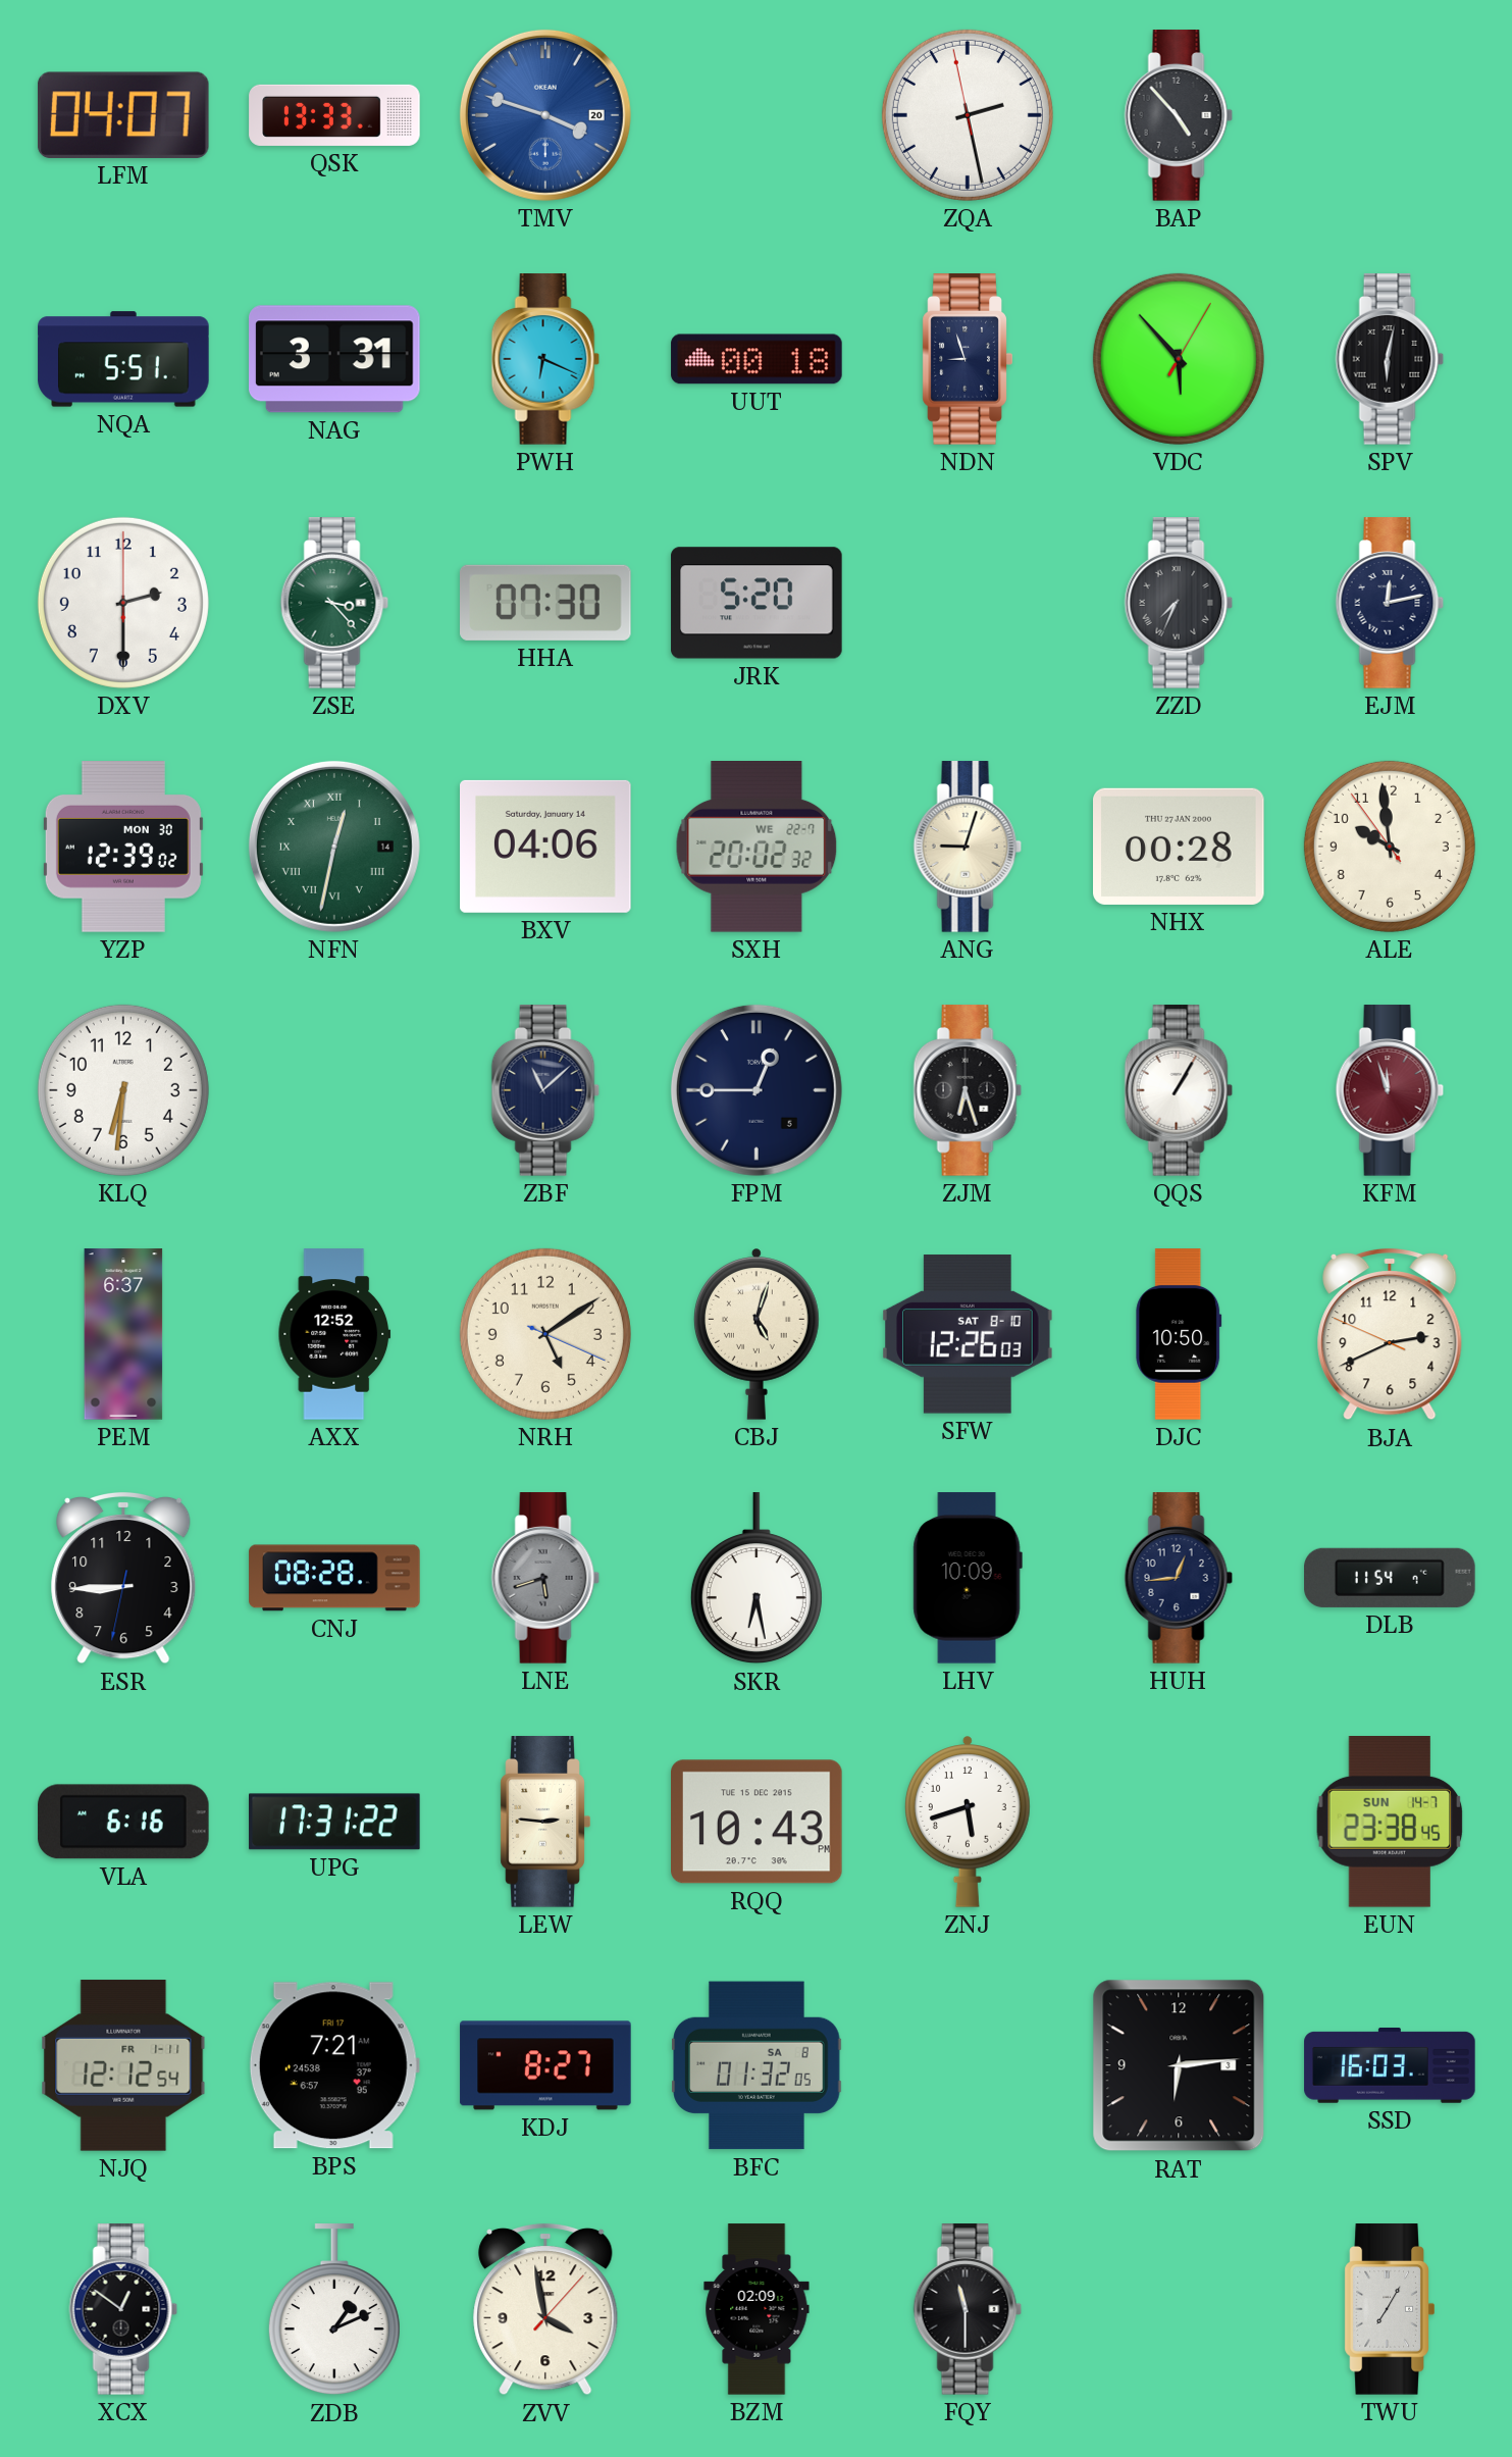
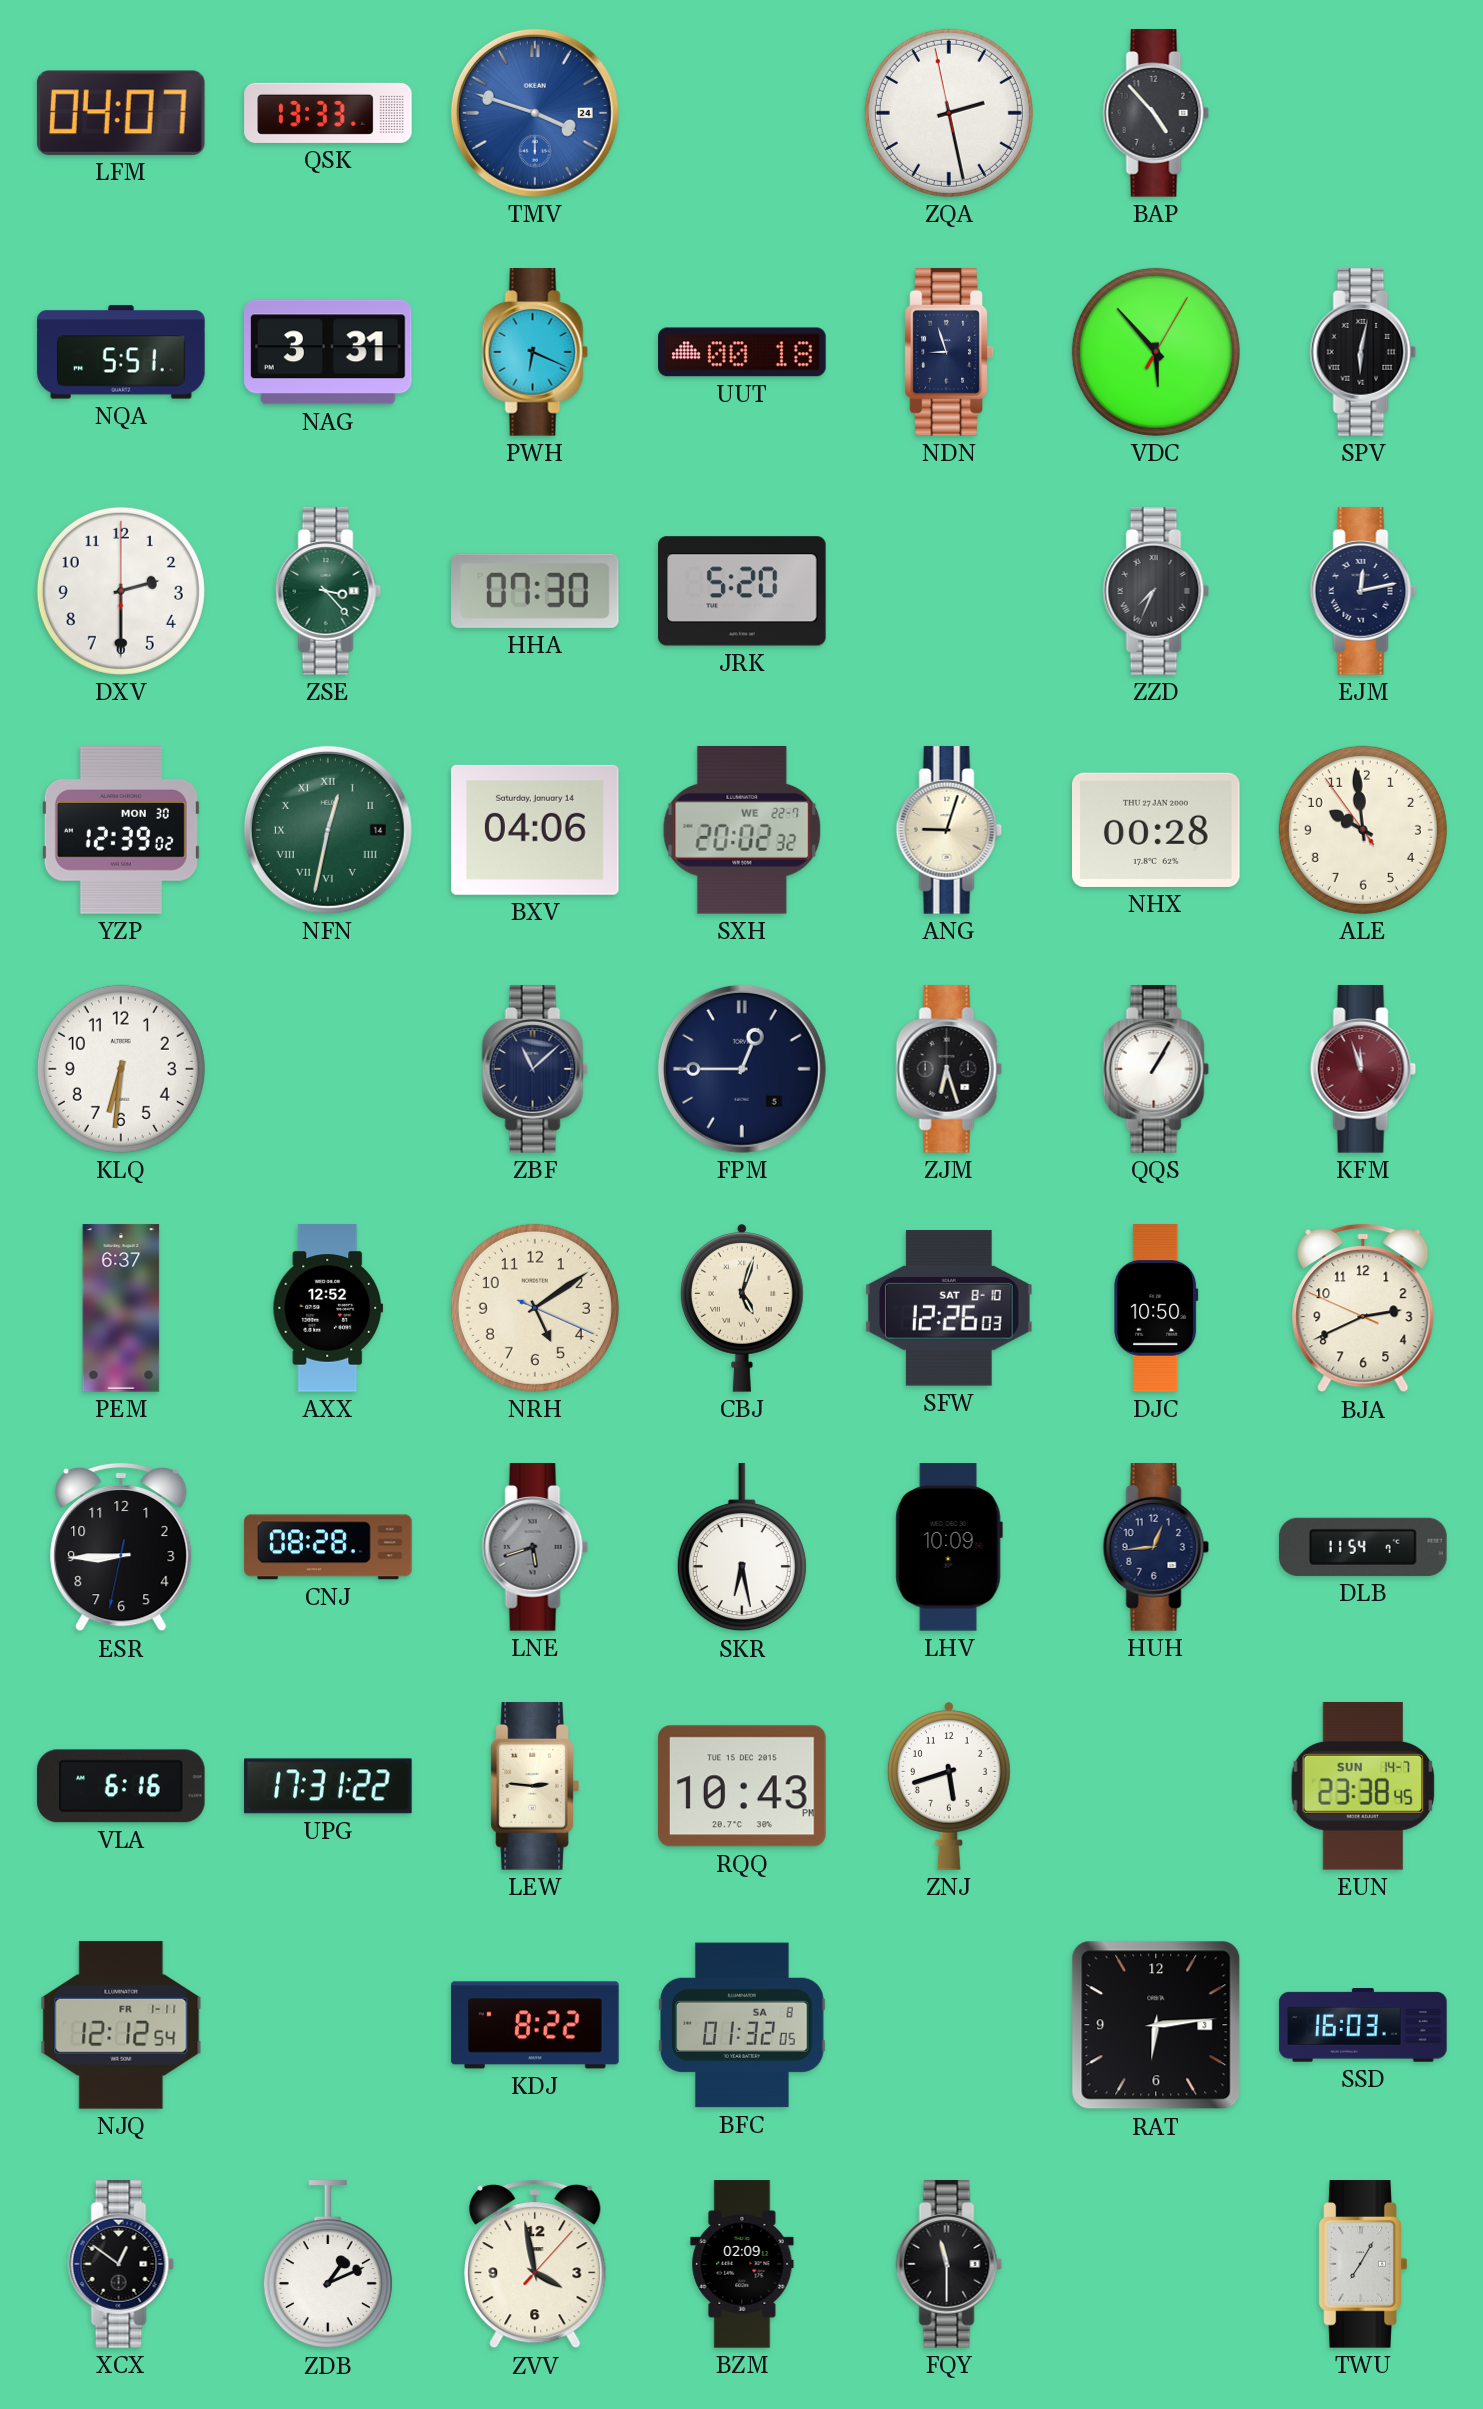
TMV date: 20 -> 24
BPS: 7:21 -> none
KDJ: 8:27 -> 8:22
